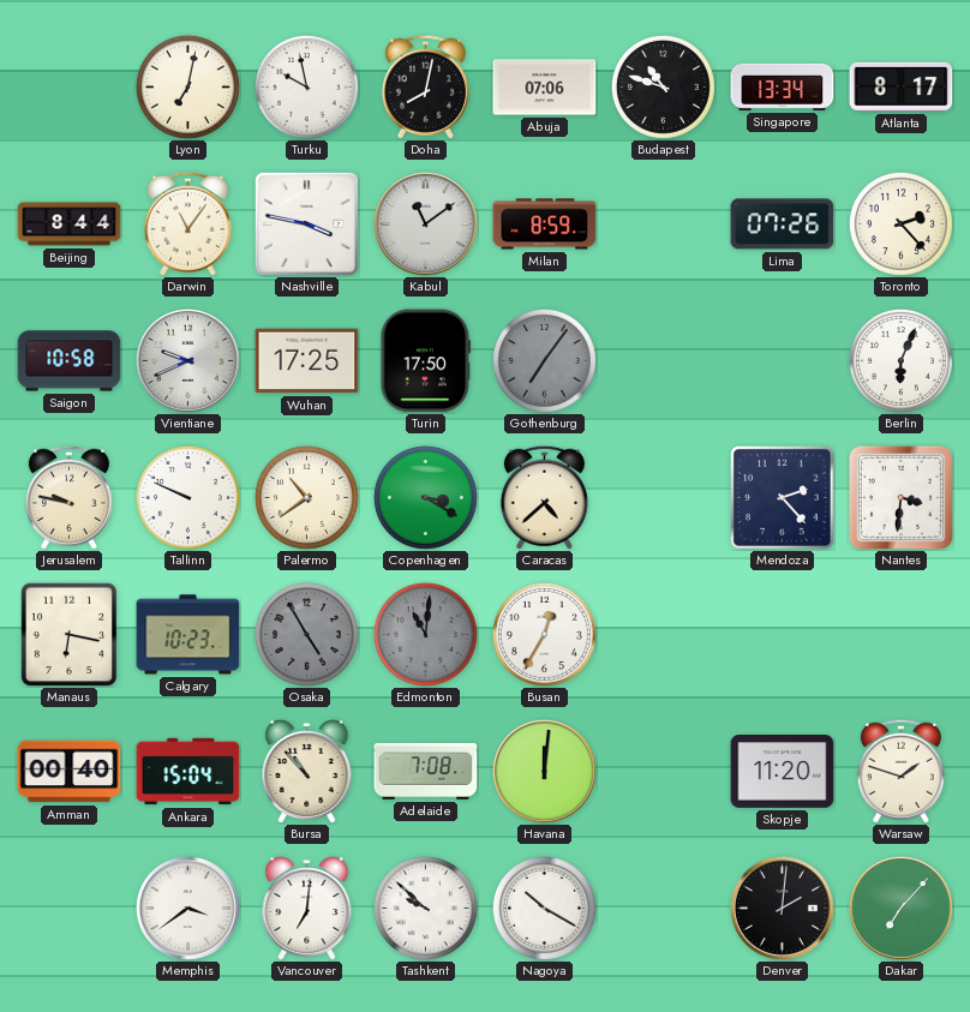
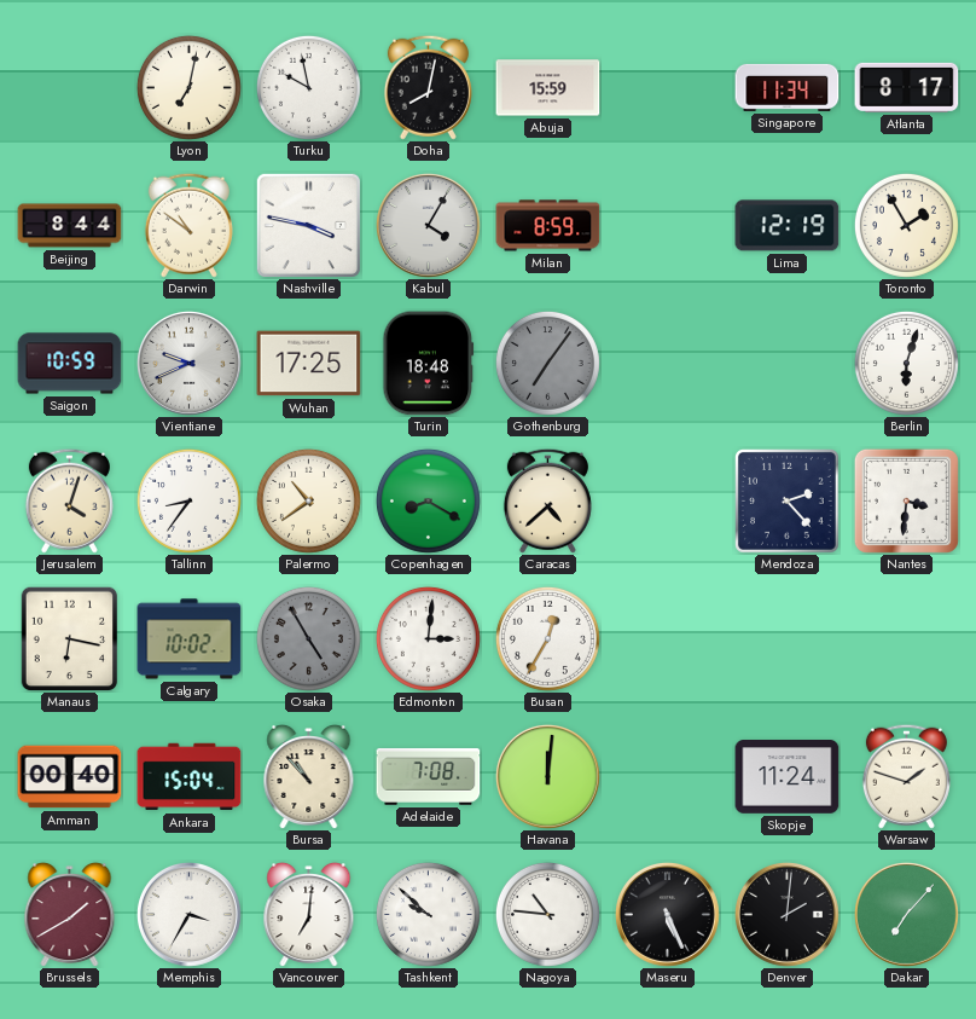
Abuja: 07:06 -> 15:59
Budapest: 10:48 -> none
Singapore: 13:34 -> 11:34
Darwin: 11:06 -> 10:51
Kabul: 11:09 -> 4:05
Lima: 07:26 -> 12:19
Toronto: 2:23 -> 1:55
Saigon: 10:58 -> 10:59
Turin: 17:50 -> 18:48
Berlin: 6:04 -> 6:03
Jerusalem: 9:47 -> 4:03
Tallinn: 9:49 -> 8:36
Copenhagen: 3:20 -> 8:20
Calgary: 10:23 -> 10:02
Edmonton: 11:01 -> 3:01
Edmonton dial: grey -> white
Skopje: 11:20 -> 11:24
Brussels: none -> 1:40
Memphis: 3:39 -> 3:35
Nagoya: 10:20 -> 10:46
Maseru: none -> 5:26
